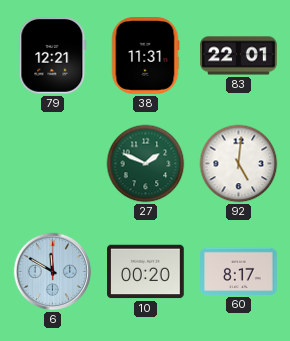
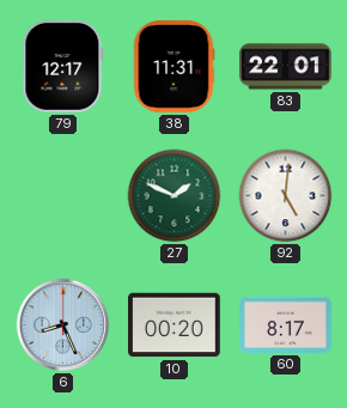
79: 12:21 -> 12:17
6: 11:50 -> 8:26
